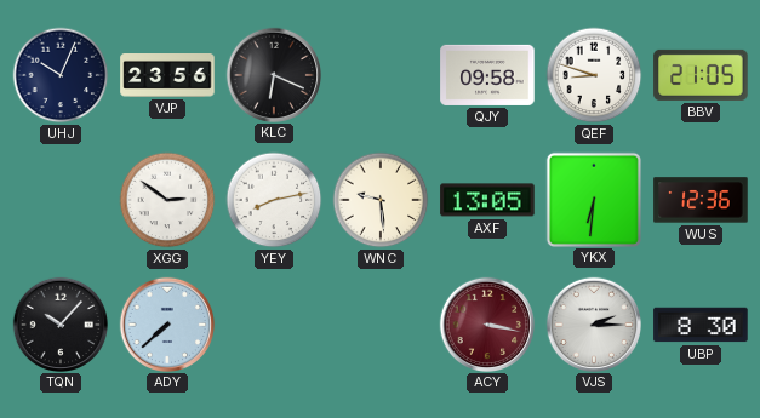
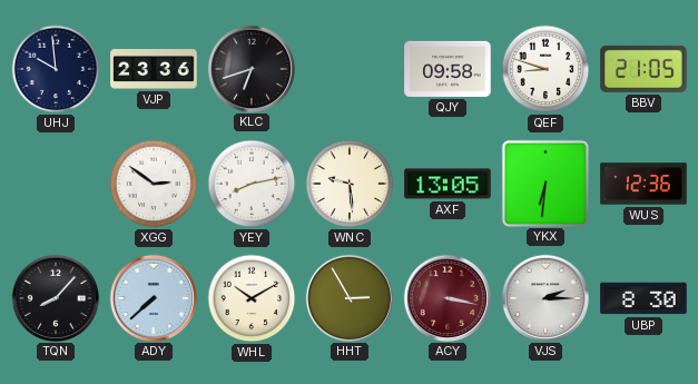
UHJ: 10:04 -> 9:59
VJP: 23:56 -> 23:36
KLC: 6:19 -> 6:42
TQN: 10:07 -> 8:07
WHL: none -> 10:10
HHT: none -> 2:55
